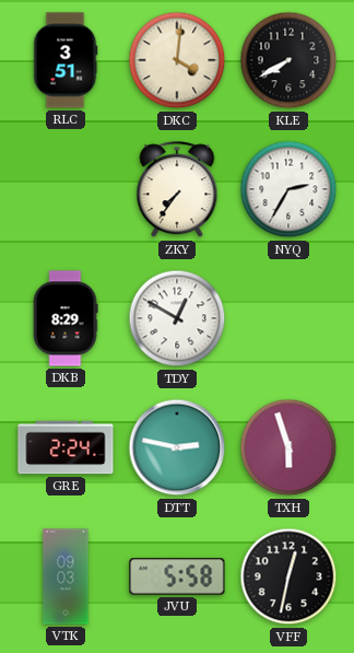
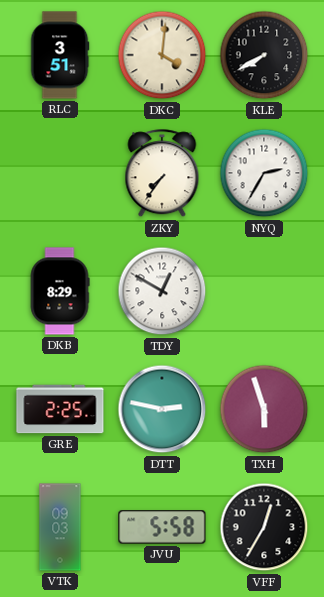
GRE: 2:24 -> 2:25
VFF: 12:32 -> 12:35
